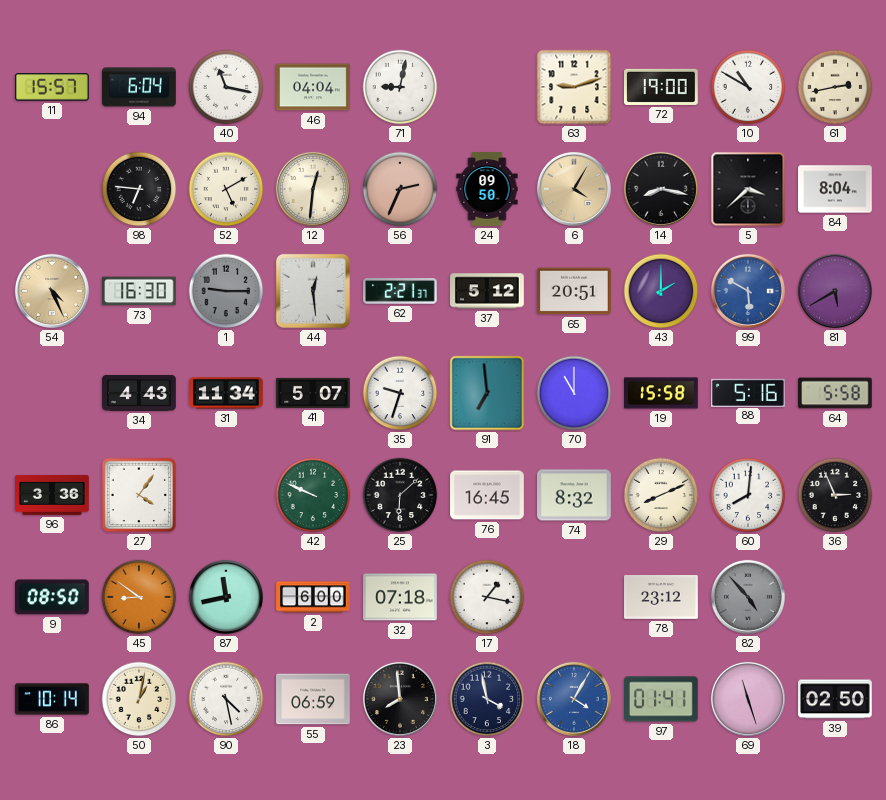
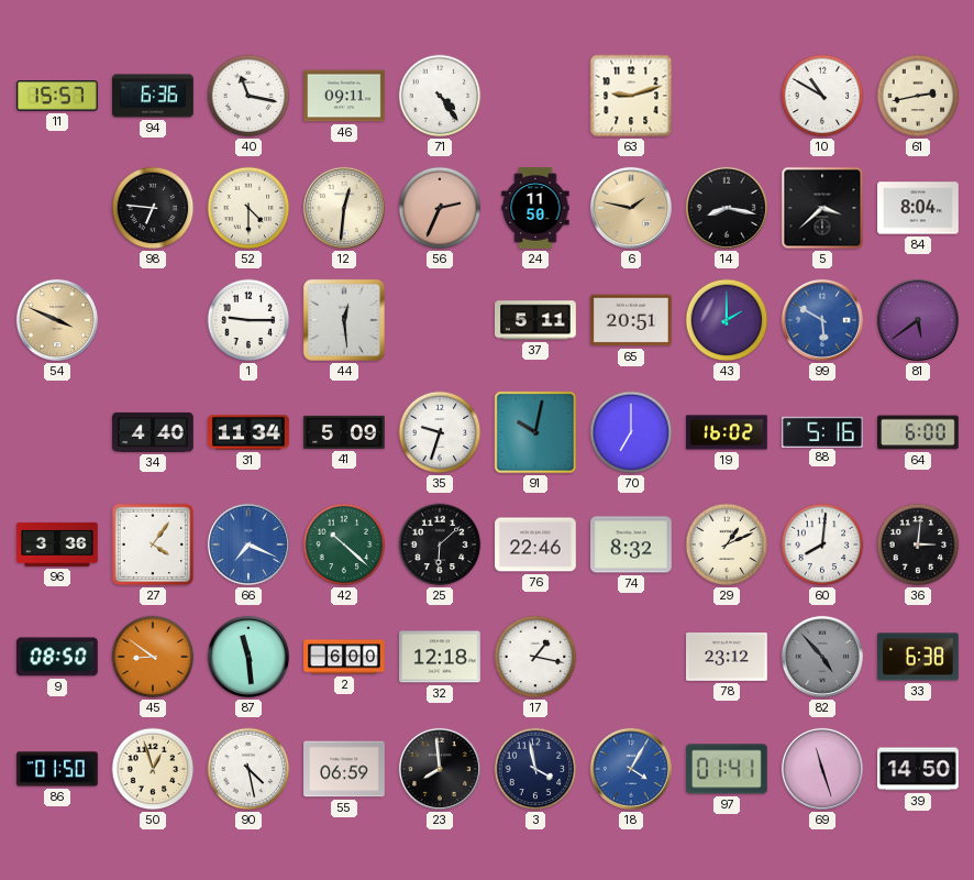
94: 6:04 -> 6:36
46: 04:04 -> 09:11
71: 9:02 -> 4:24
72: 19:00 -> none
52: 5:10 -> 4:30
24: 09:50 -> 11:50
6: 4:05 -> 1:47
54: 4:26 -> 3:49
73: 16:30 -> none
1 dial: grey -> white
62: 2:21 -> none
37: 5:12 -> 5:11
81: 5:40 -> 5:39
34: 4:43 -> 4:40
41: 5:07 -> 5:09
91: 6:59 -> 10:02
70: 11:00 -> 7:00
19: 15:58 -> 16:02
64: 5:58 -> 6:00
66: none -> 7:19
42: 9:49 -> 10:22
76: 16:45 -> 22:46
29: 8:11 -> 1:11
36: 2:56 -> 3:01
87: 11:43 -> 11:29
32: 07:18 -> 12:18
33: none -> 6:38
86: 10:14 -> 01:50
50: 1:02 -> 12:57
39: 02:50 -> 14:50
